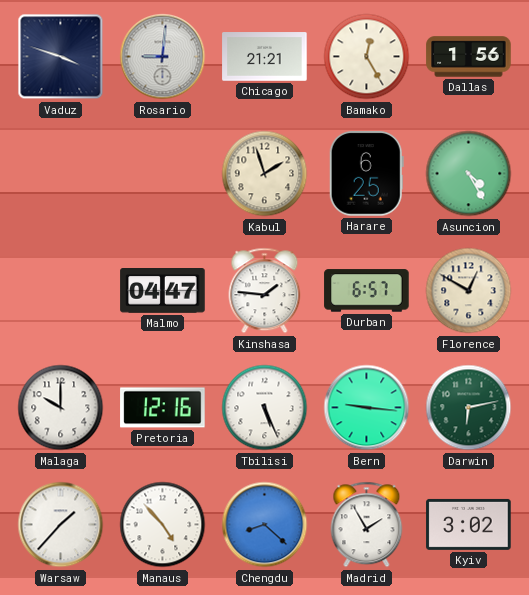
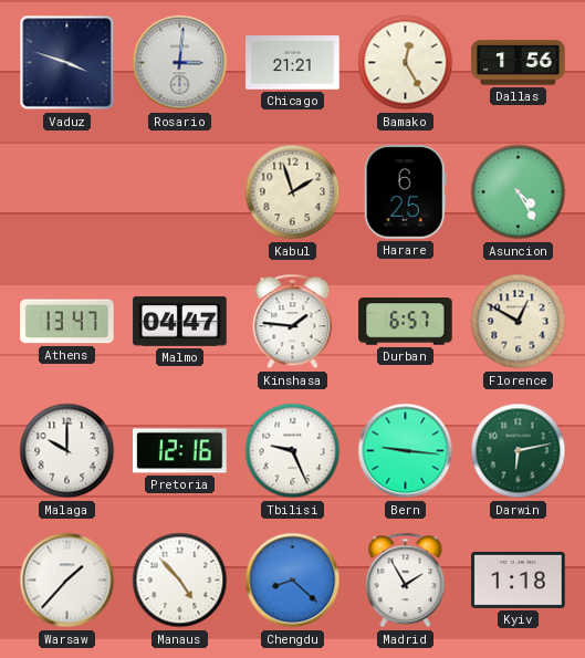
Rosario: 9:01 -> 3:01
Athens: none -> 13:47
Tbilisi: 5:26 -> 9:26
Kyiv: 3:02 -> 1:18
